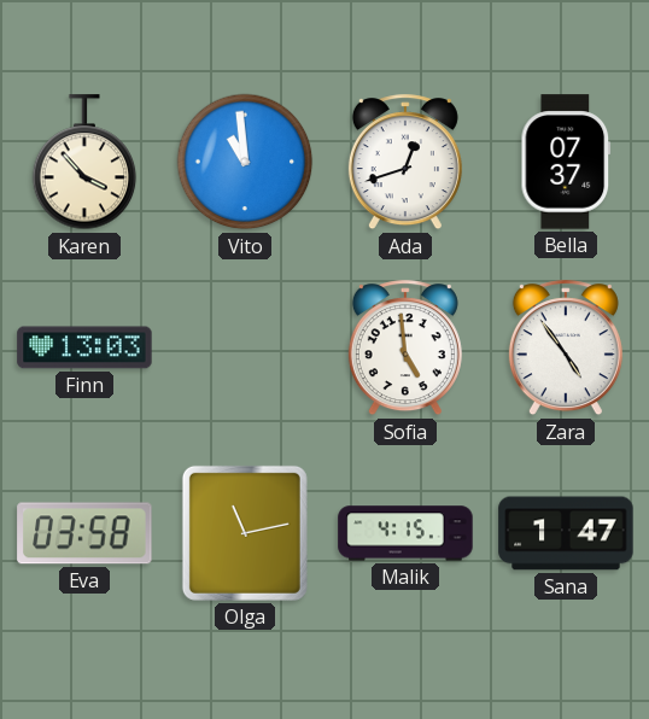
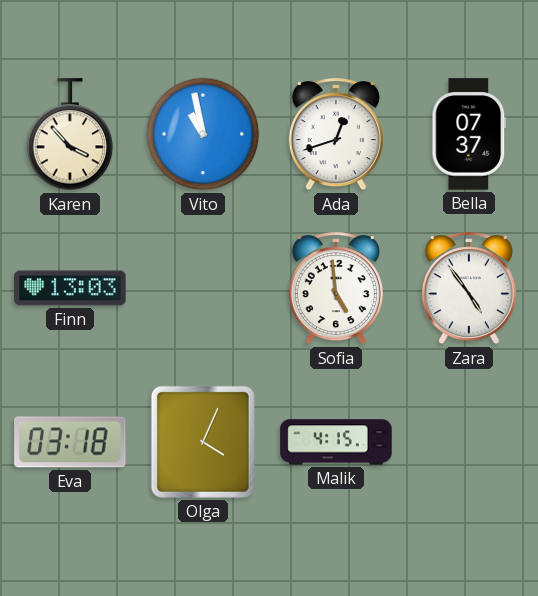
Vito: 10:59 -> 10:58
Eva: 03:58 -> 03:18
Olga: 11:13 -> 4:04
Sana: 1:47 -> none
